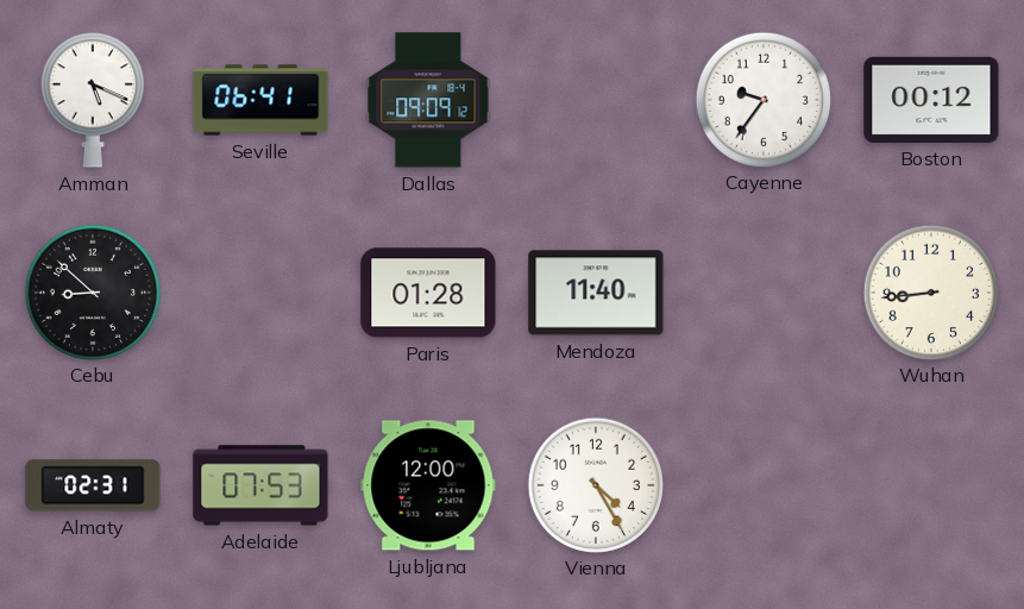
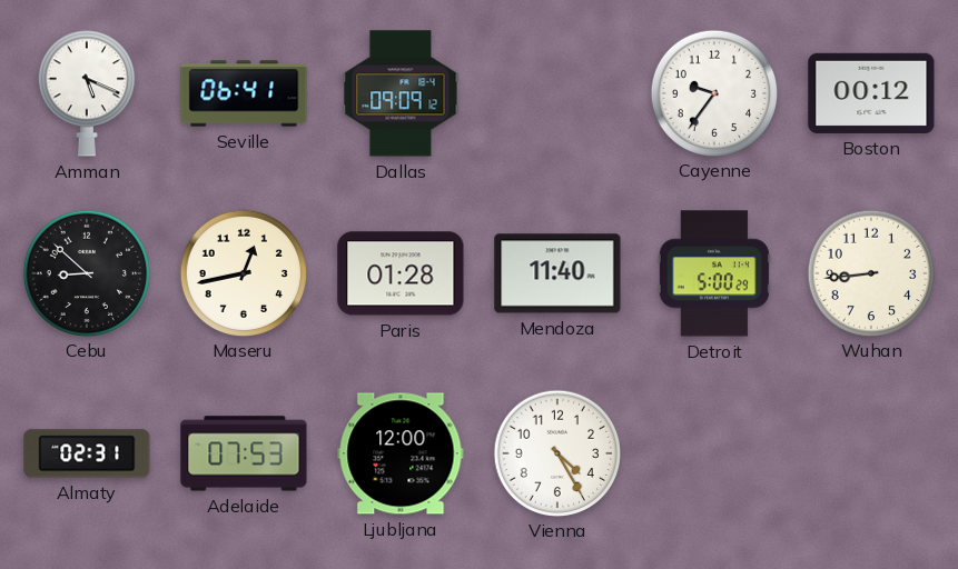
Maseru: none -> 12:43
Detroit: none -> 5:00
